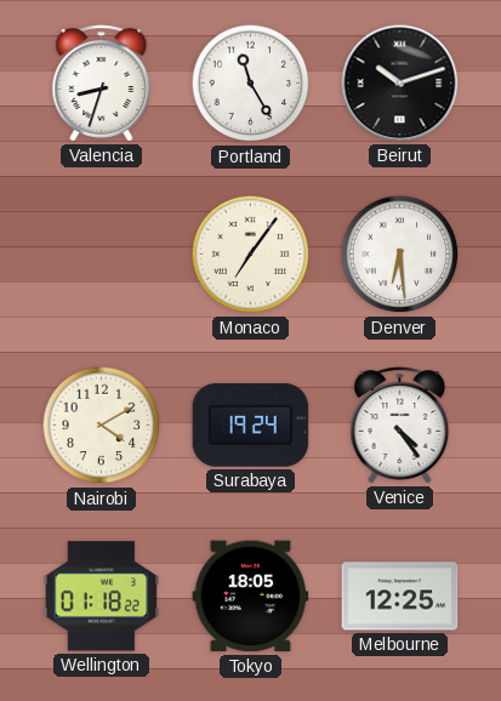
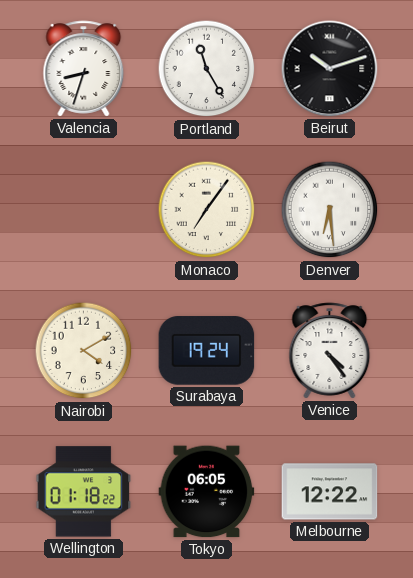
Tokyo: 18:05 -> 06:05
Melbourne: 12:25 -> 12:22
